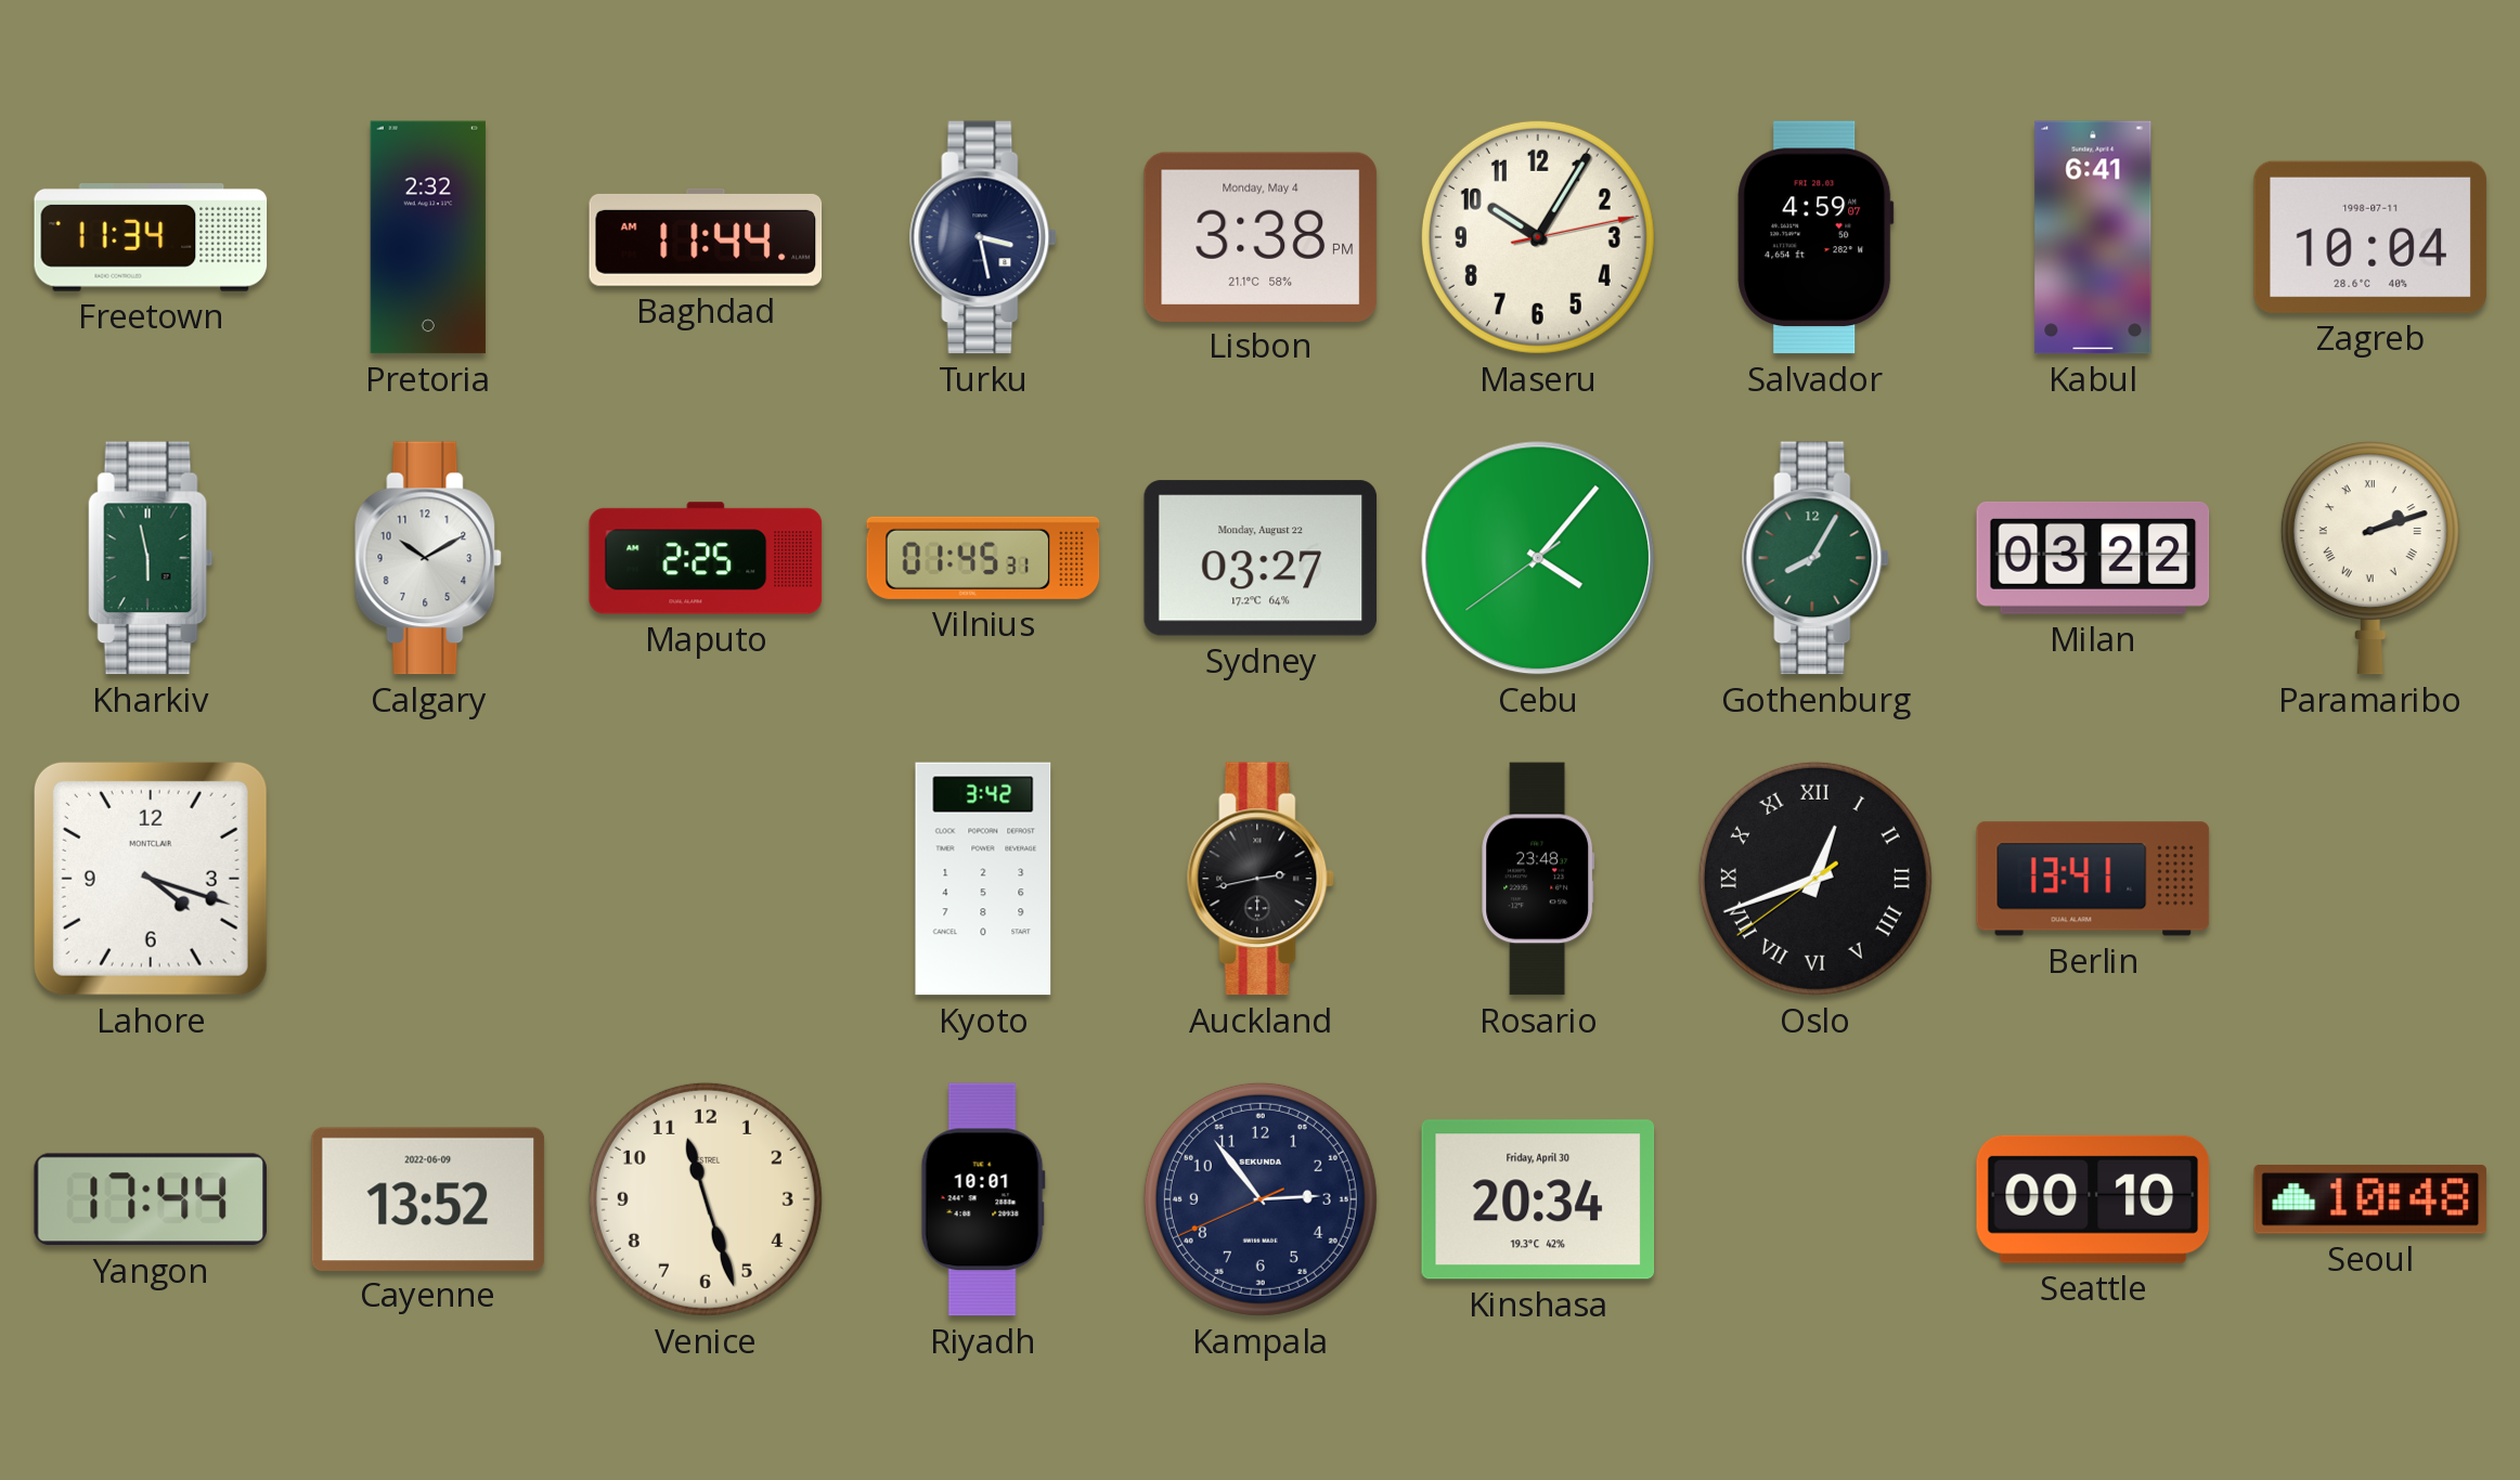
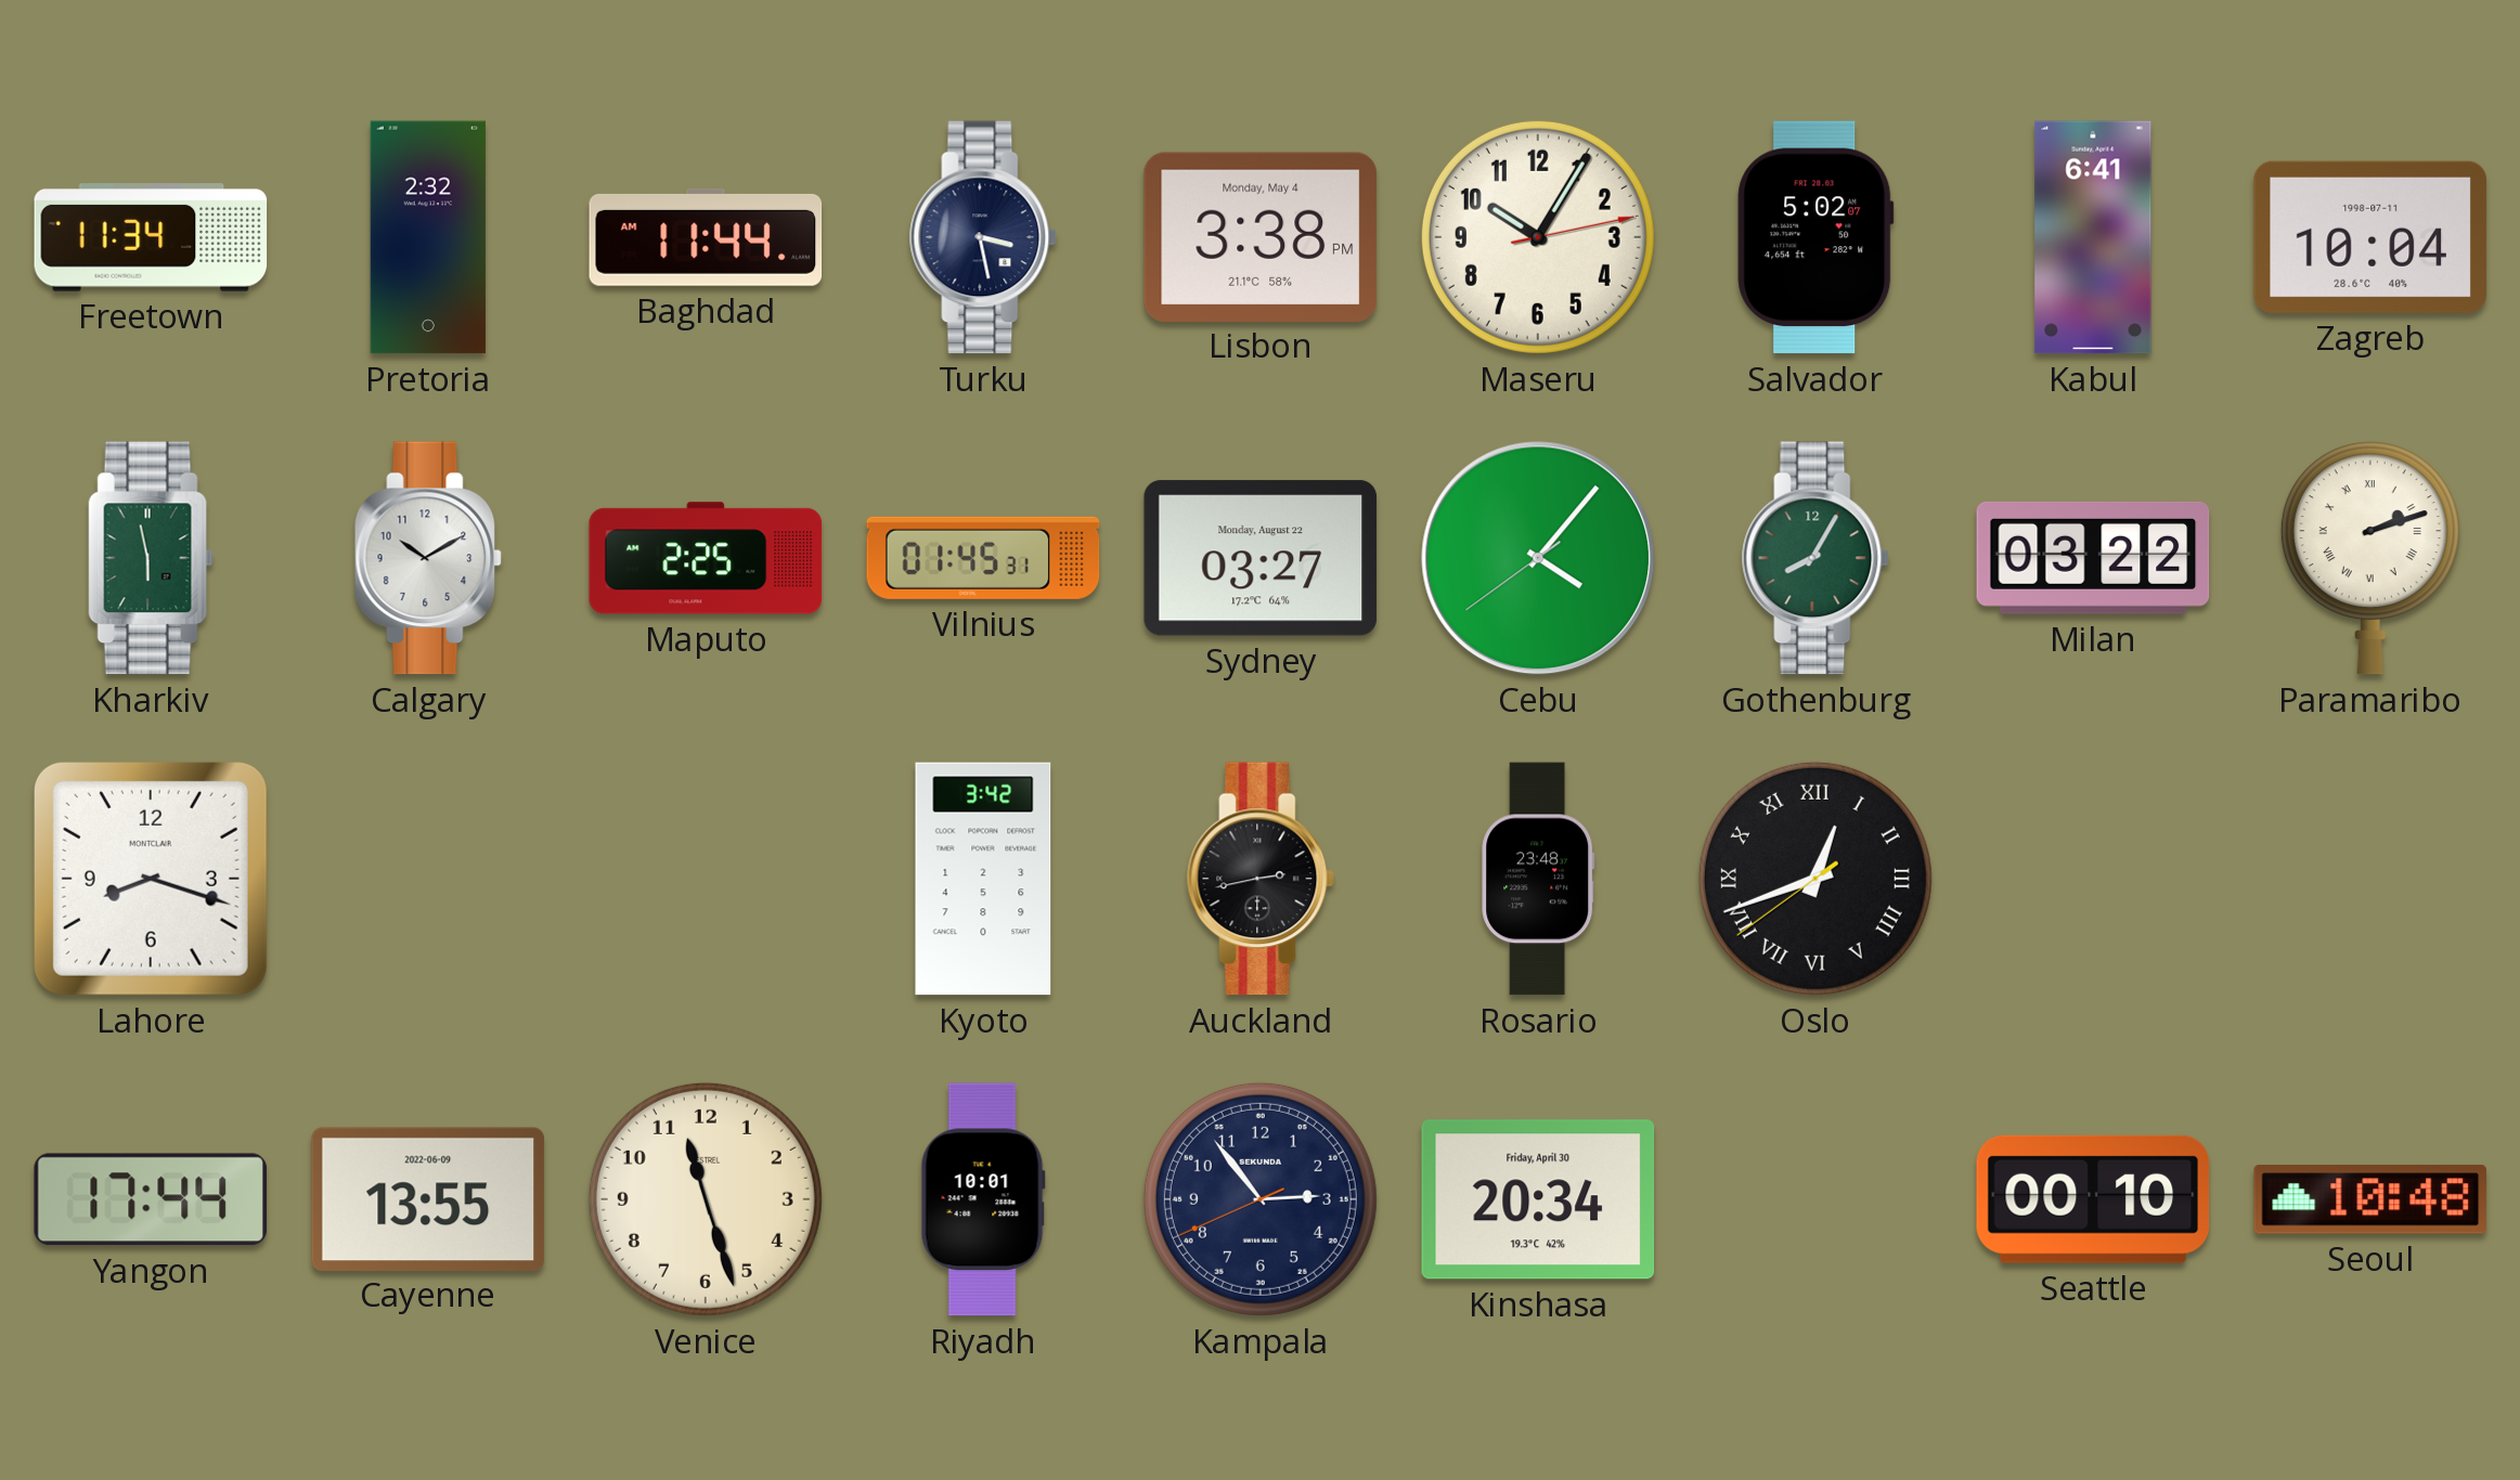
Salvador: 4:59 -> 5:02
Lahore: 4:18 -> 8:18
Berlin: 13:41 -> none
Cayenne: 13:52 -> 13:55
